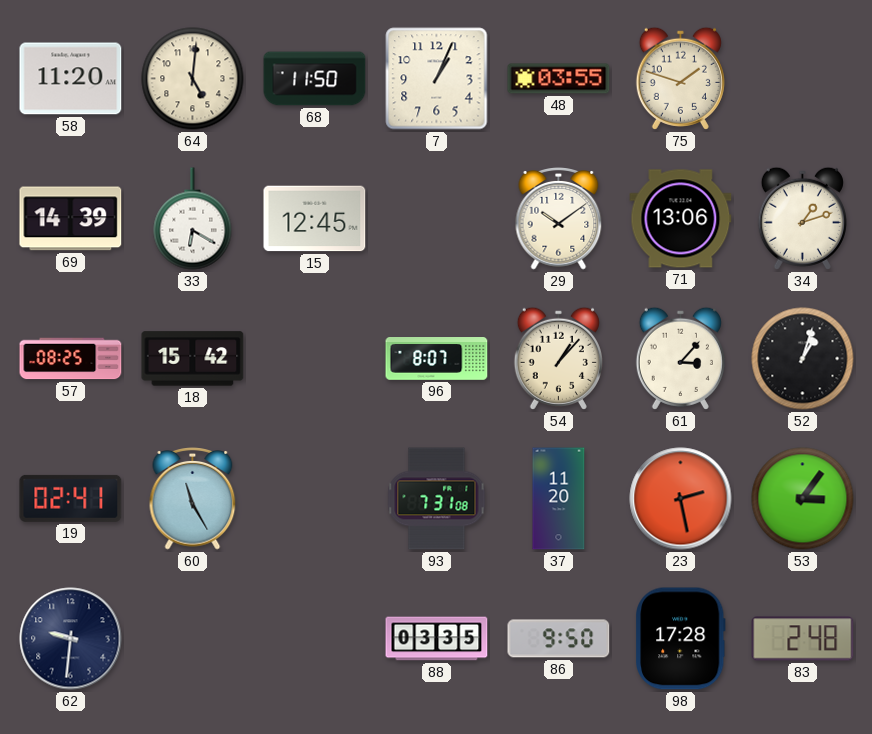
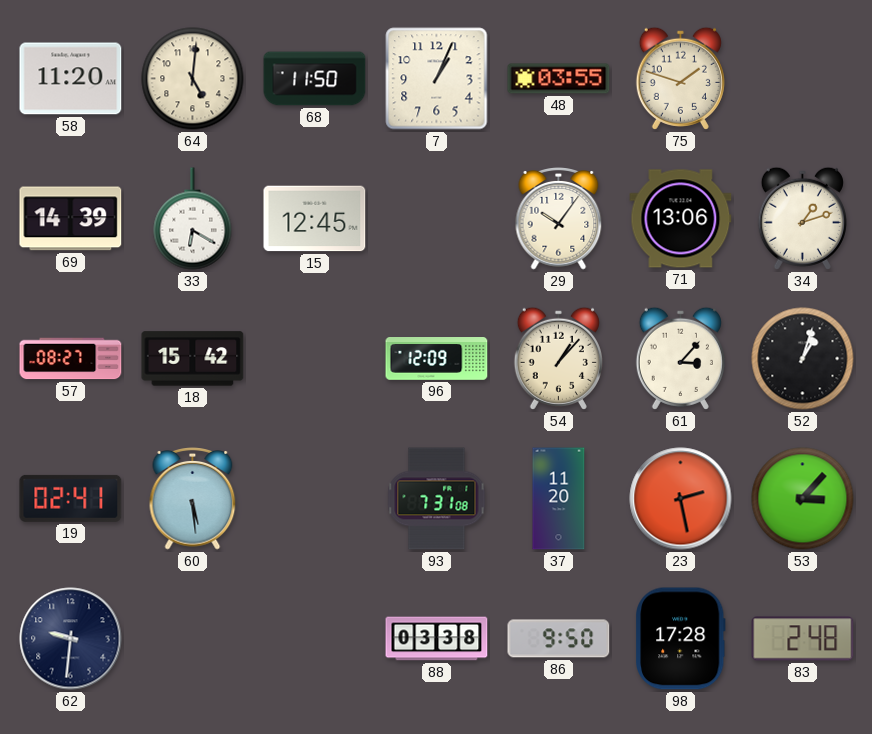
29: 10:09 -> 10:06
57: 08:25 -> 08:27
96: 8:07 -> 12:09
60: 11:25 -> 5:29
53: 3:06 -> 3:07
88: 03:35 -> 03:38
